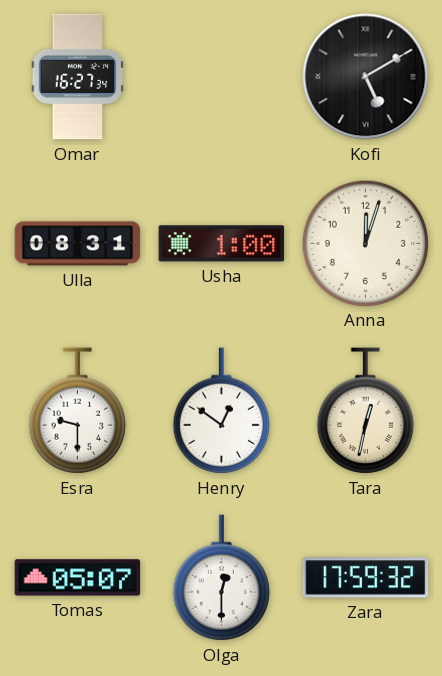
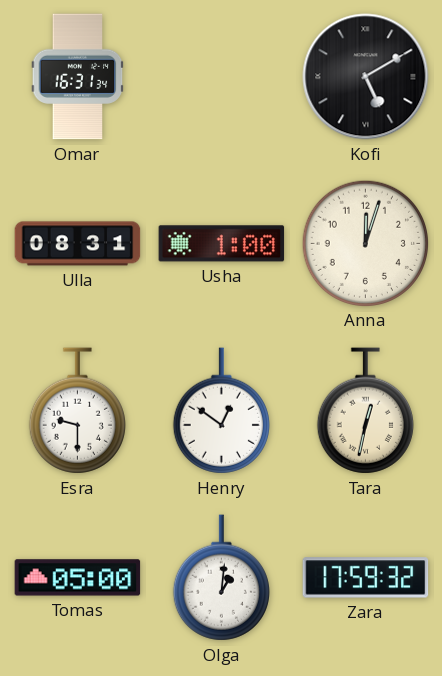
Omar: 16:27 -> 16:31
Tomas: 05:07 -> 05:00
Olga: 12:30 -> 1:01
